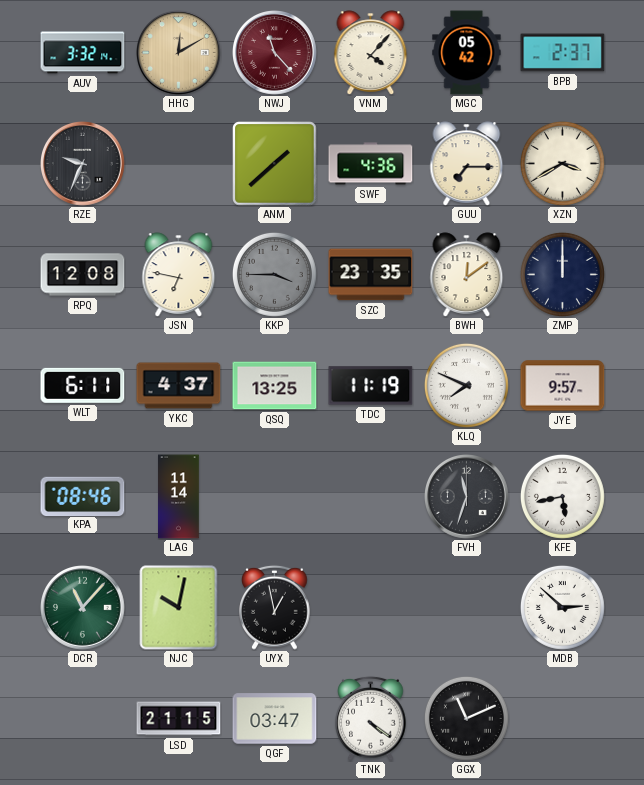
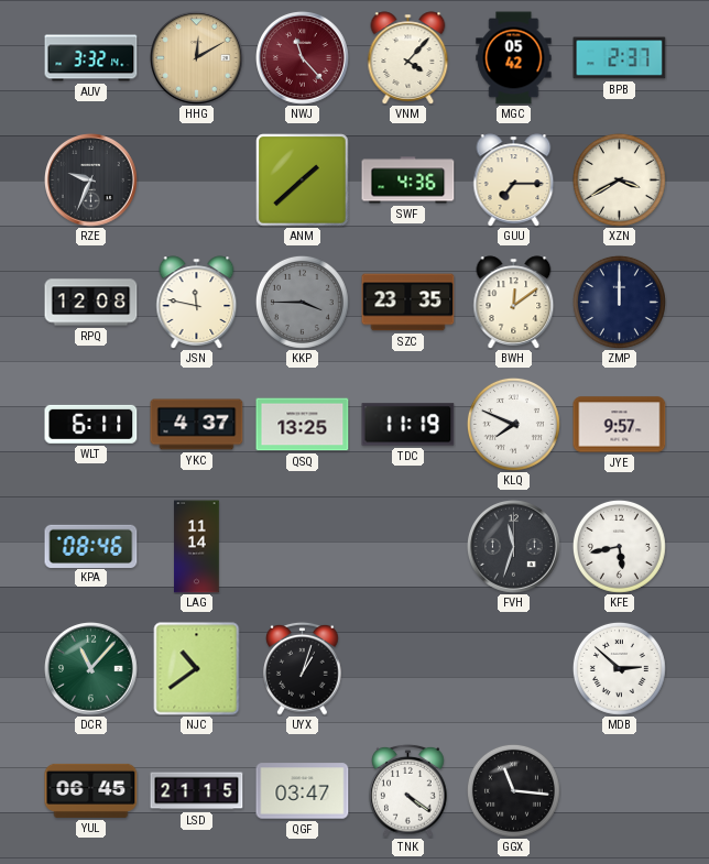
JSN: 6:47 -> 11:47
NJC: 10:02 -> 10:39
UYX: 12:58 -> 1:03
YUL: none -> 06:45
GGX: 11:11 -> 11:16
